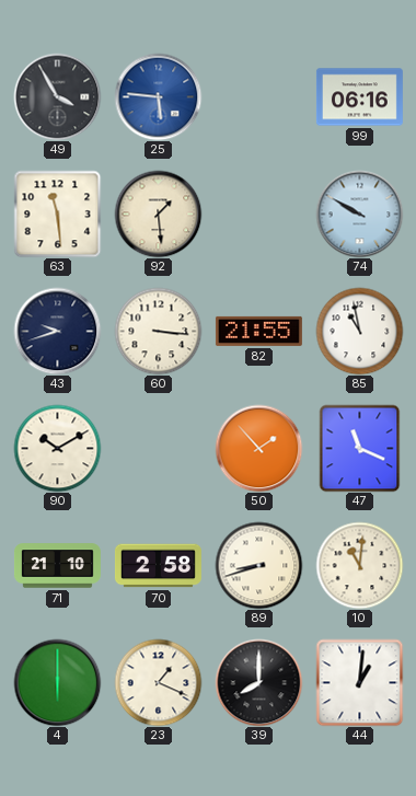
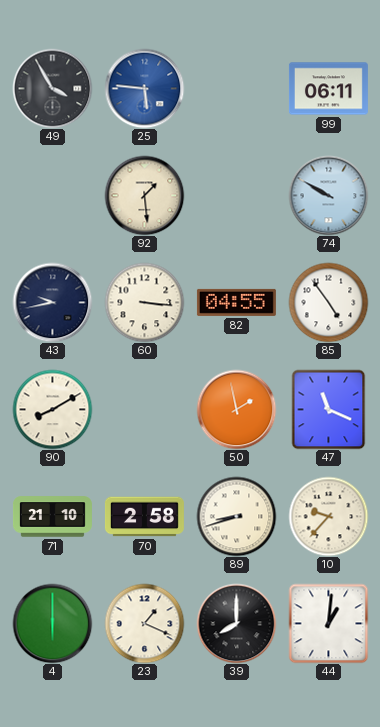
99: 06:16 -> 06:11
63: 11:29 -> none
43: 9:42 -> 9:43
82: 21:55 -> 04:55
85: 10:58 -> 4:54
90: 10:10 -> 8:10
50: 1:53 -> 1:58
10: 11:01 -> 9:37
